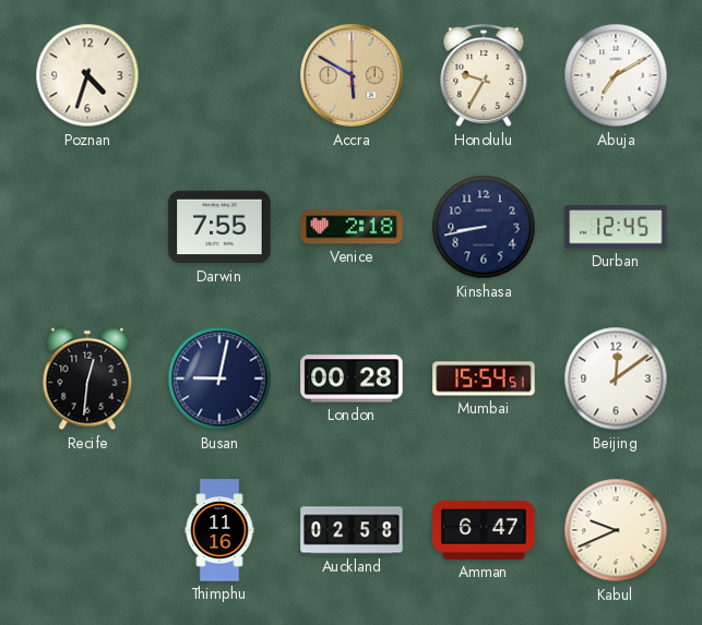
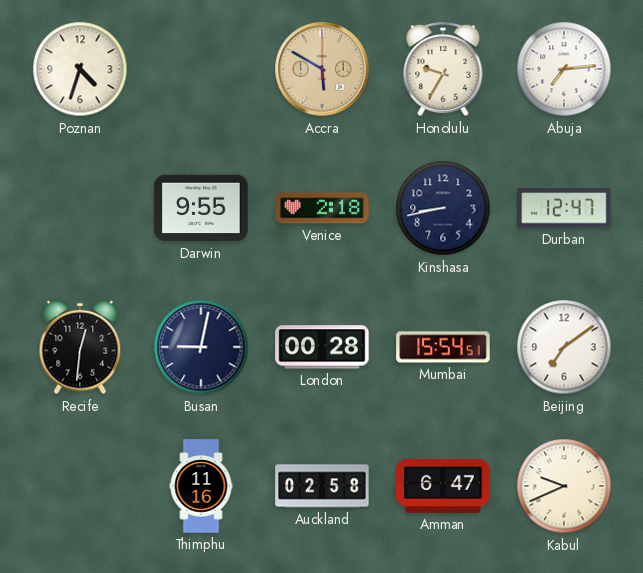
Abuja: 7:10 -> 7:14
Darwin: 7:55 -> 9:55
Durban: 12:45 -> 12:47
Beijing: 12:09 -> 7:09
